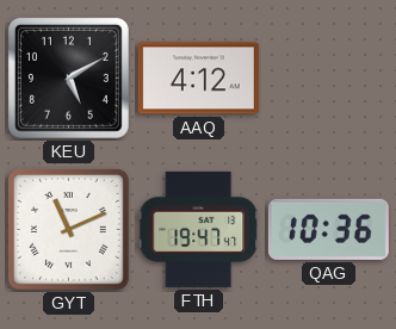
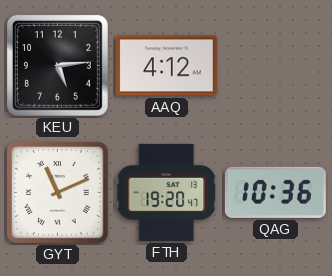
KEU: 5:10 -> 5:14
FTH: 19:47 -> 19:20
